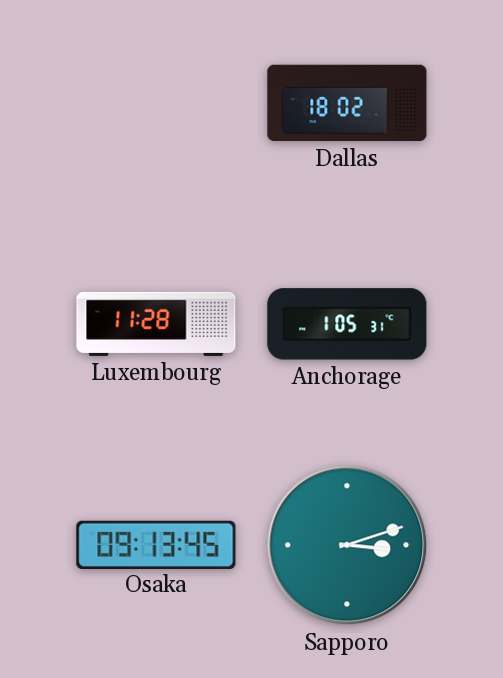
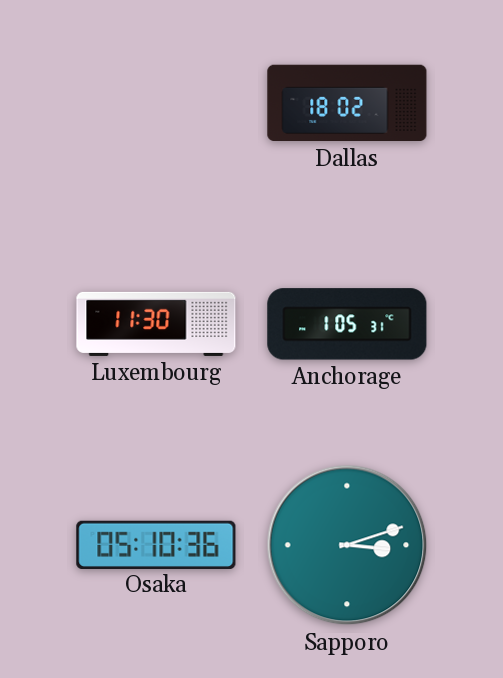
Luxembourg: 11:28 -> 11:30
Osaka: 09:13 -> 05:10
